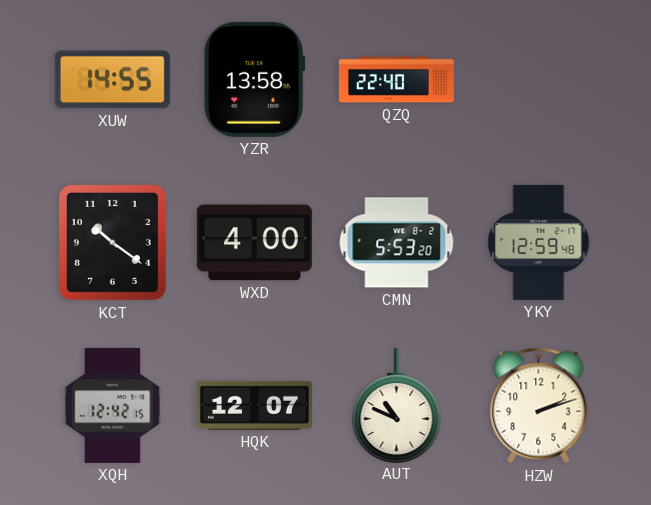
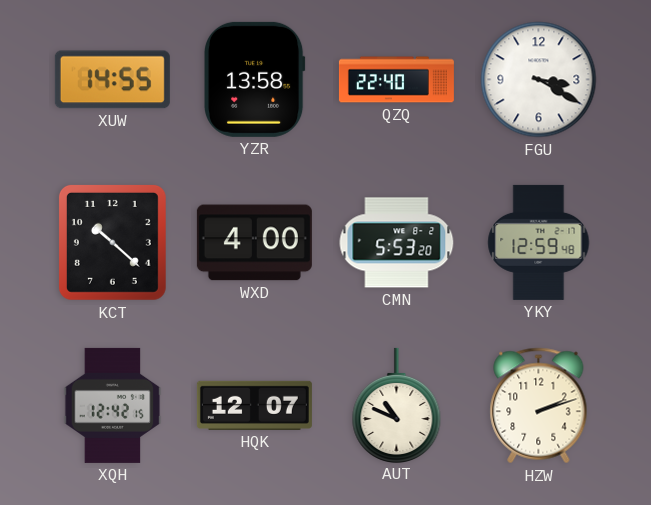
FGU: none -> 3:20
KCT: 10:21 -> 10:22
